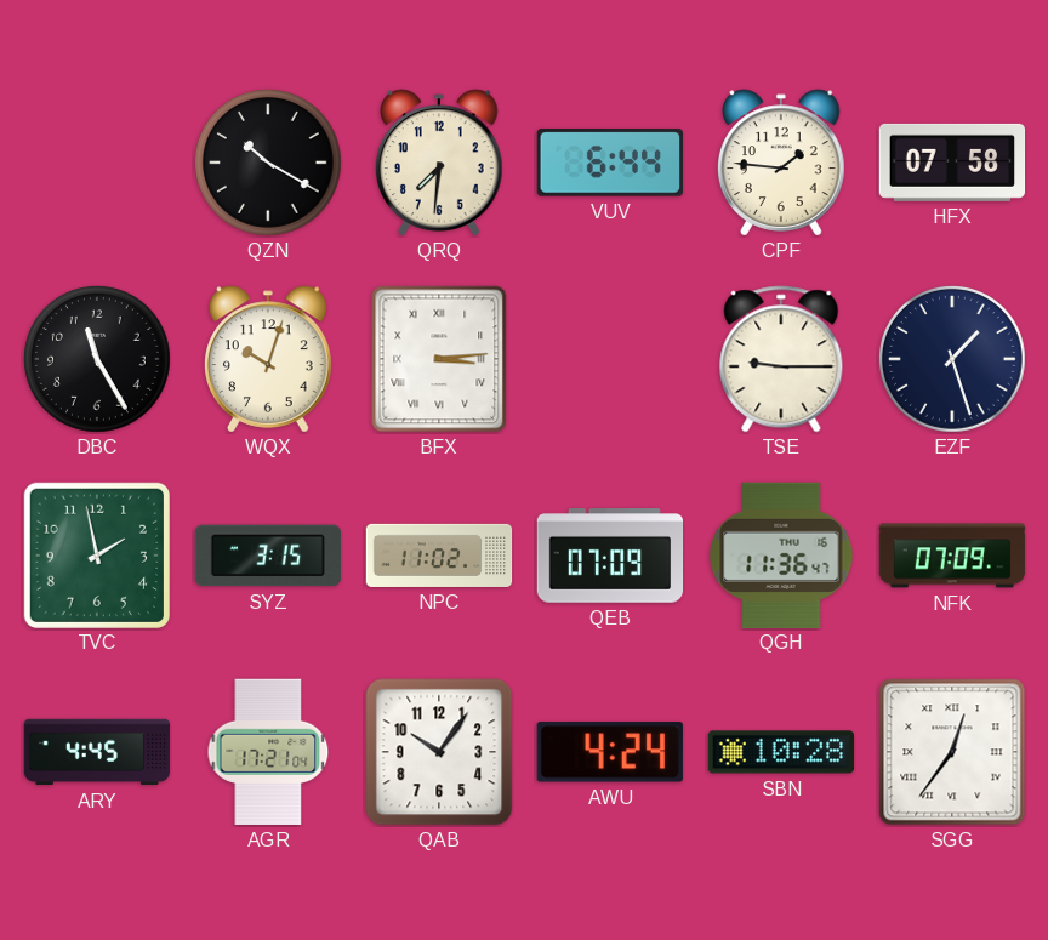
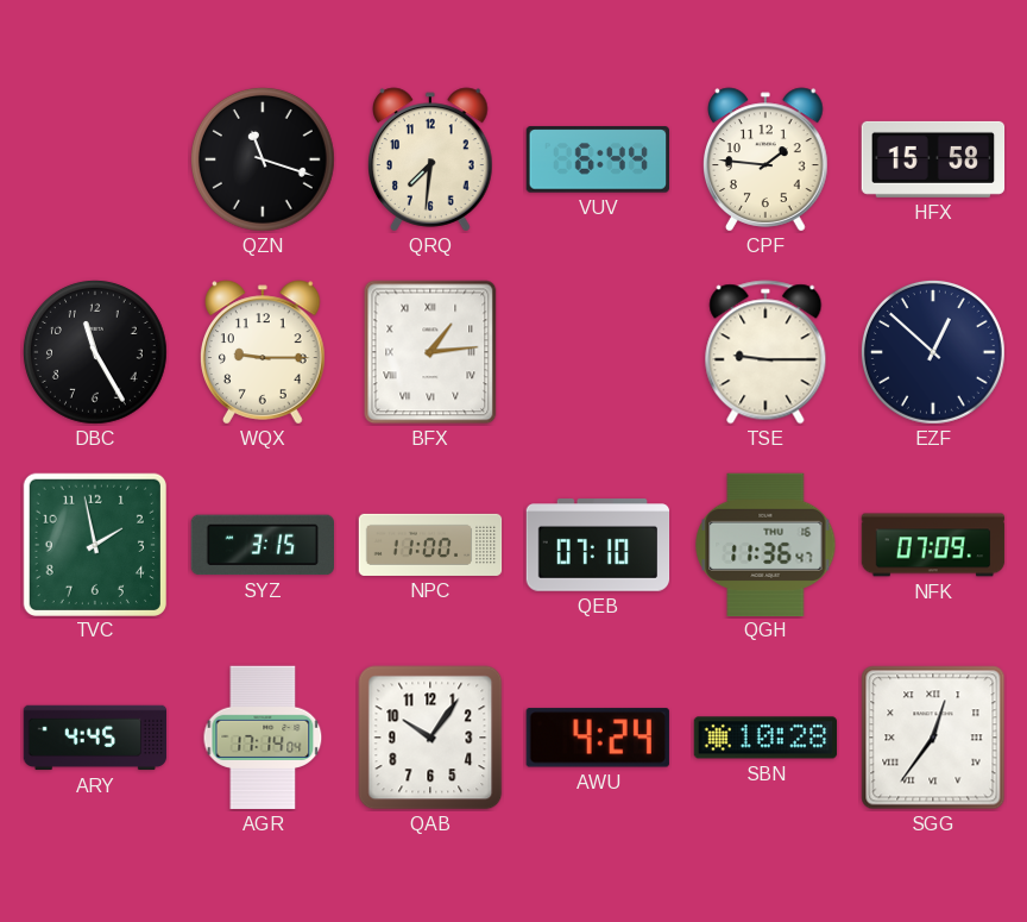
QZN: 10:20 -> 11:18
HFX: 07:58 -> 15:58
WQX: 10:03 -> 9:15
BFX: 3:14 -> 1:14
EZF: 1:27 -> 12:52
NPC: 11:02 -> 11:00
QEB: 07:09 -> 07:10
AGR: 17:21 -> 17:14
